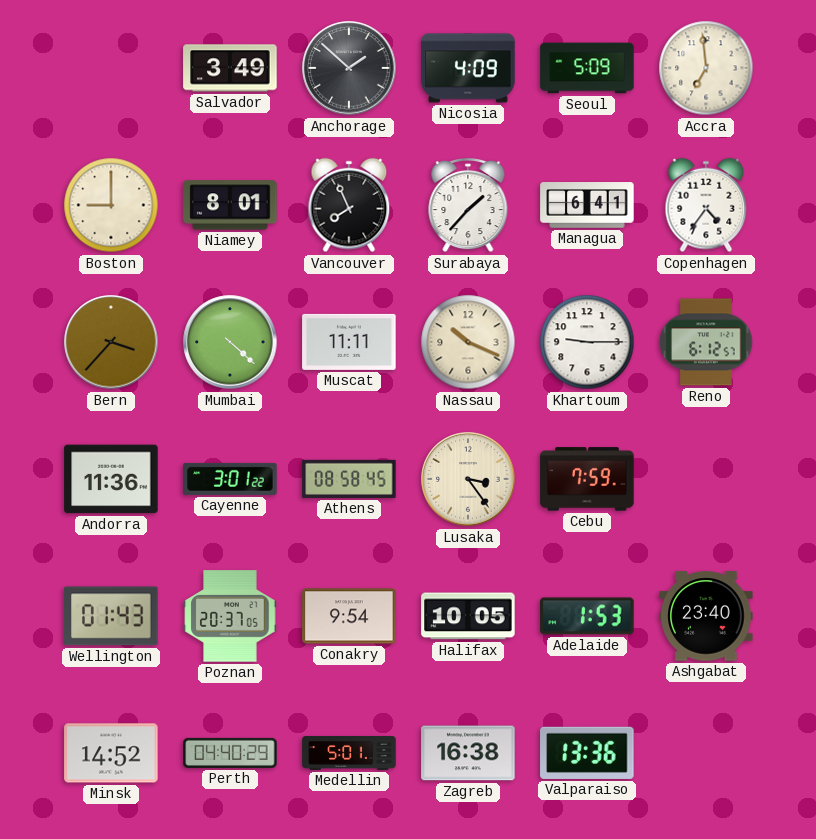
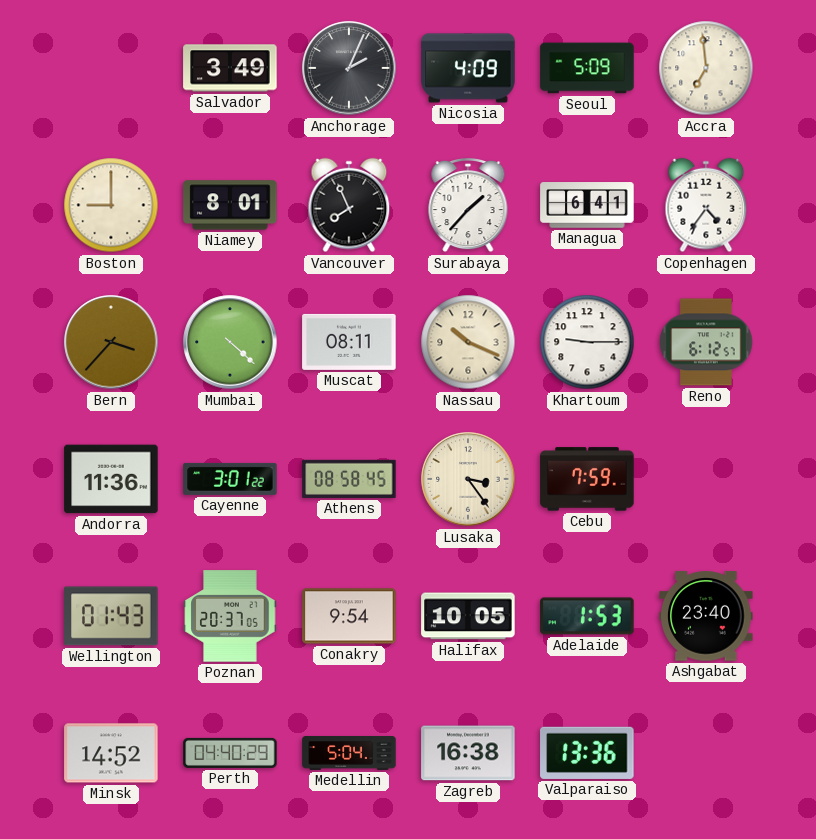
Anchorage: 1:52 -> 2:04
Muscat: 11:11 -> 08:11
Medellin: 5:01 -> 5:04
